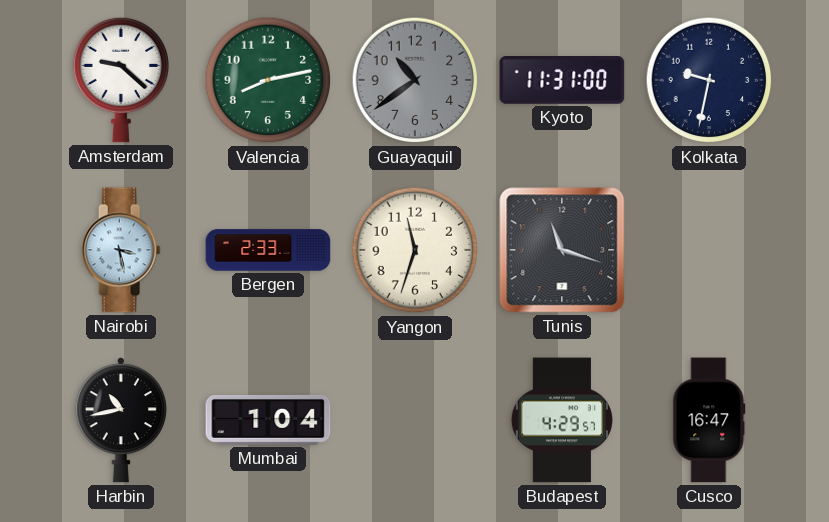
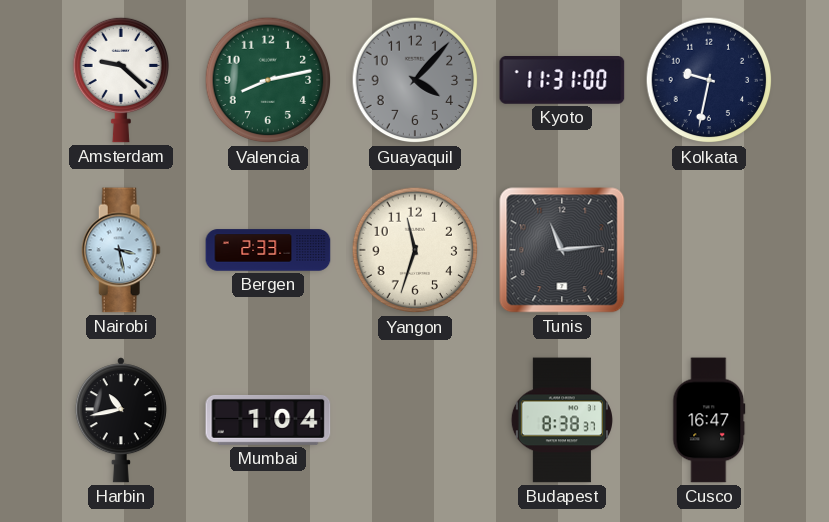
Guayaquil: 10:39 -> 4:07
Tunis: 11:18 -> 11:14
Budapest: 4:29 -> 8:38
